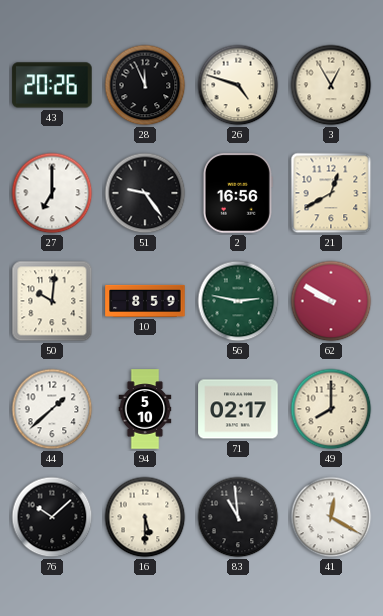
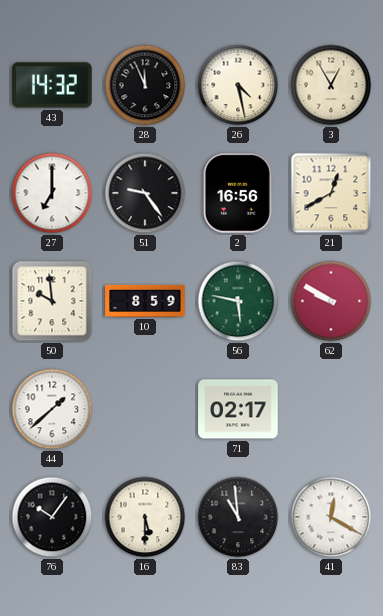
43: 20:26 -> 14:32
26: 4:48 -> 4:28
50: 10:01 -> 9:59
56: 2:47 -> 5:47
94: 5:10 -> none
49: 8:00 -> none
76: 10:08 -> 10:06
